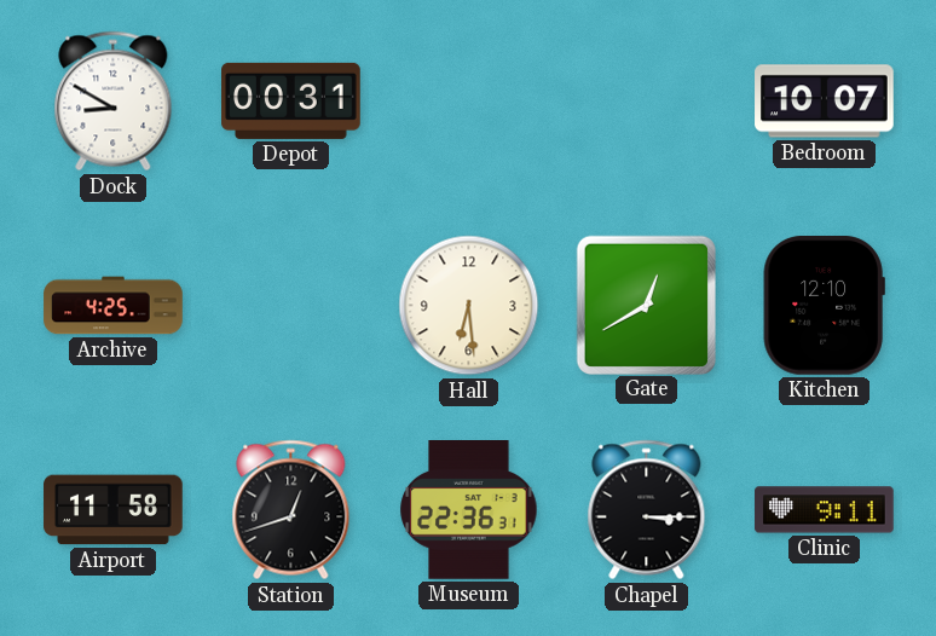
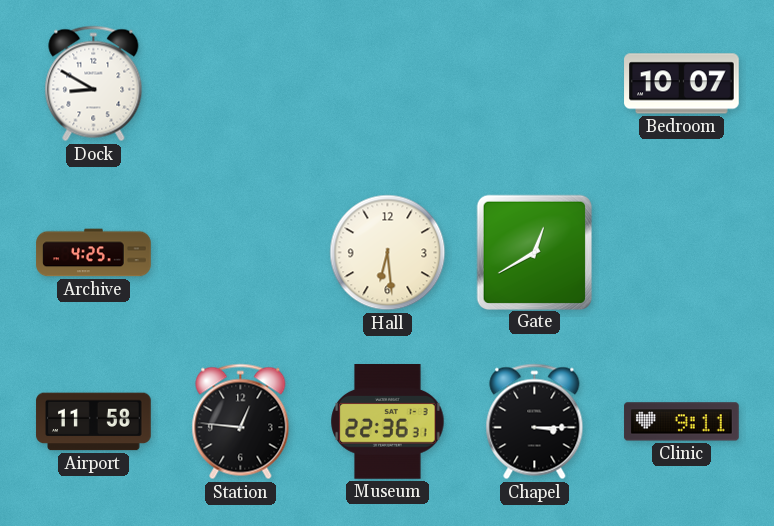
Depot: 00:31 -> none
Kitchen: 12:10 -> none
Station: 12:42 -> 12:46
